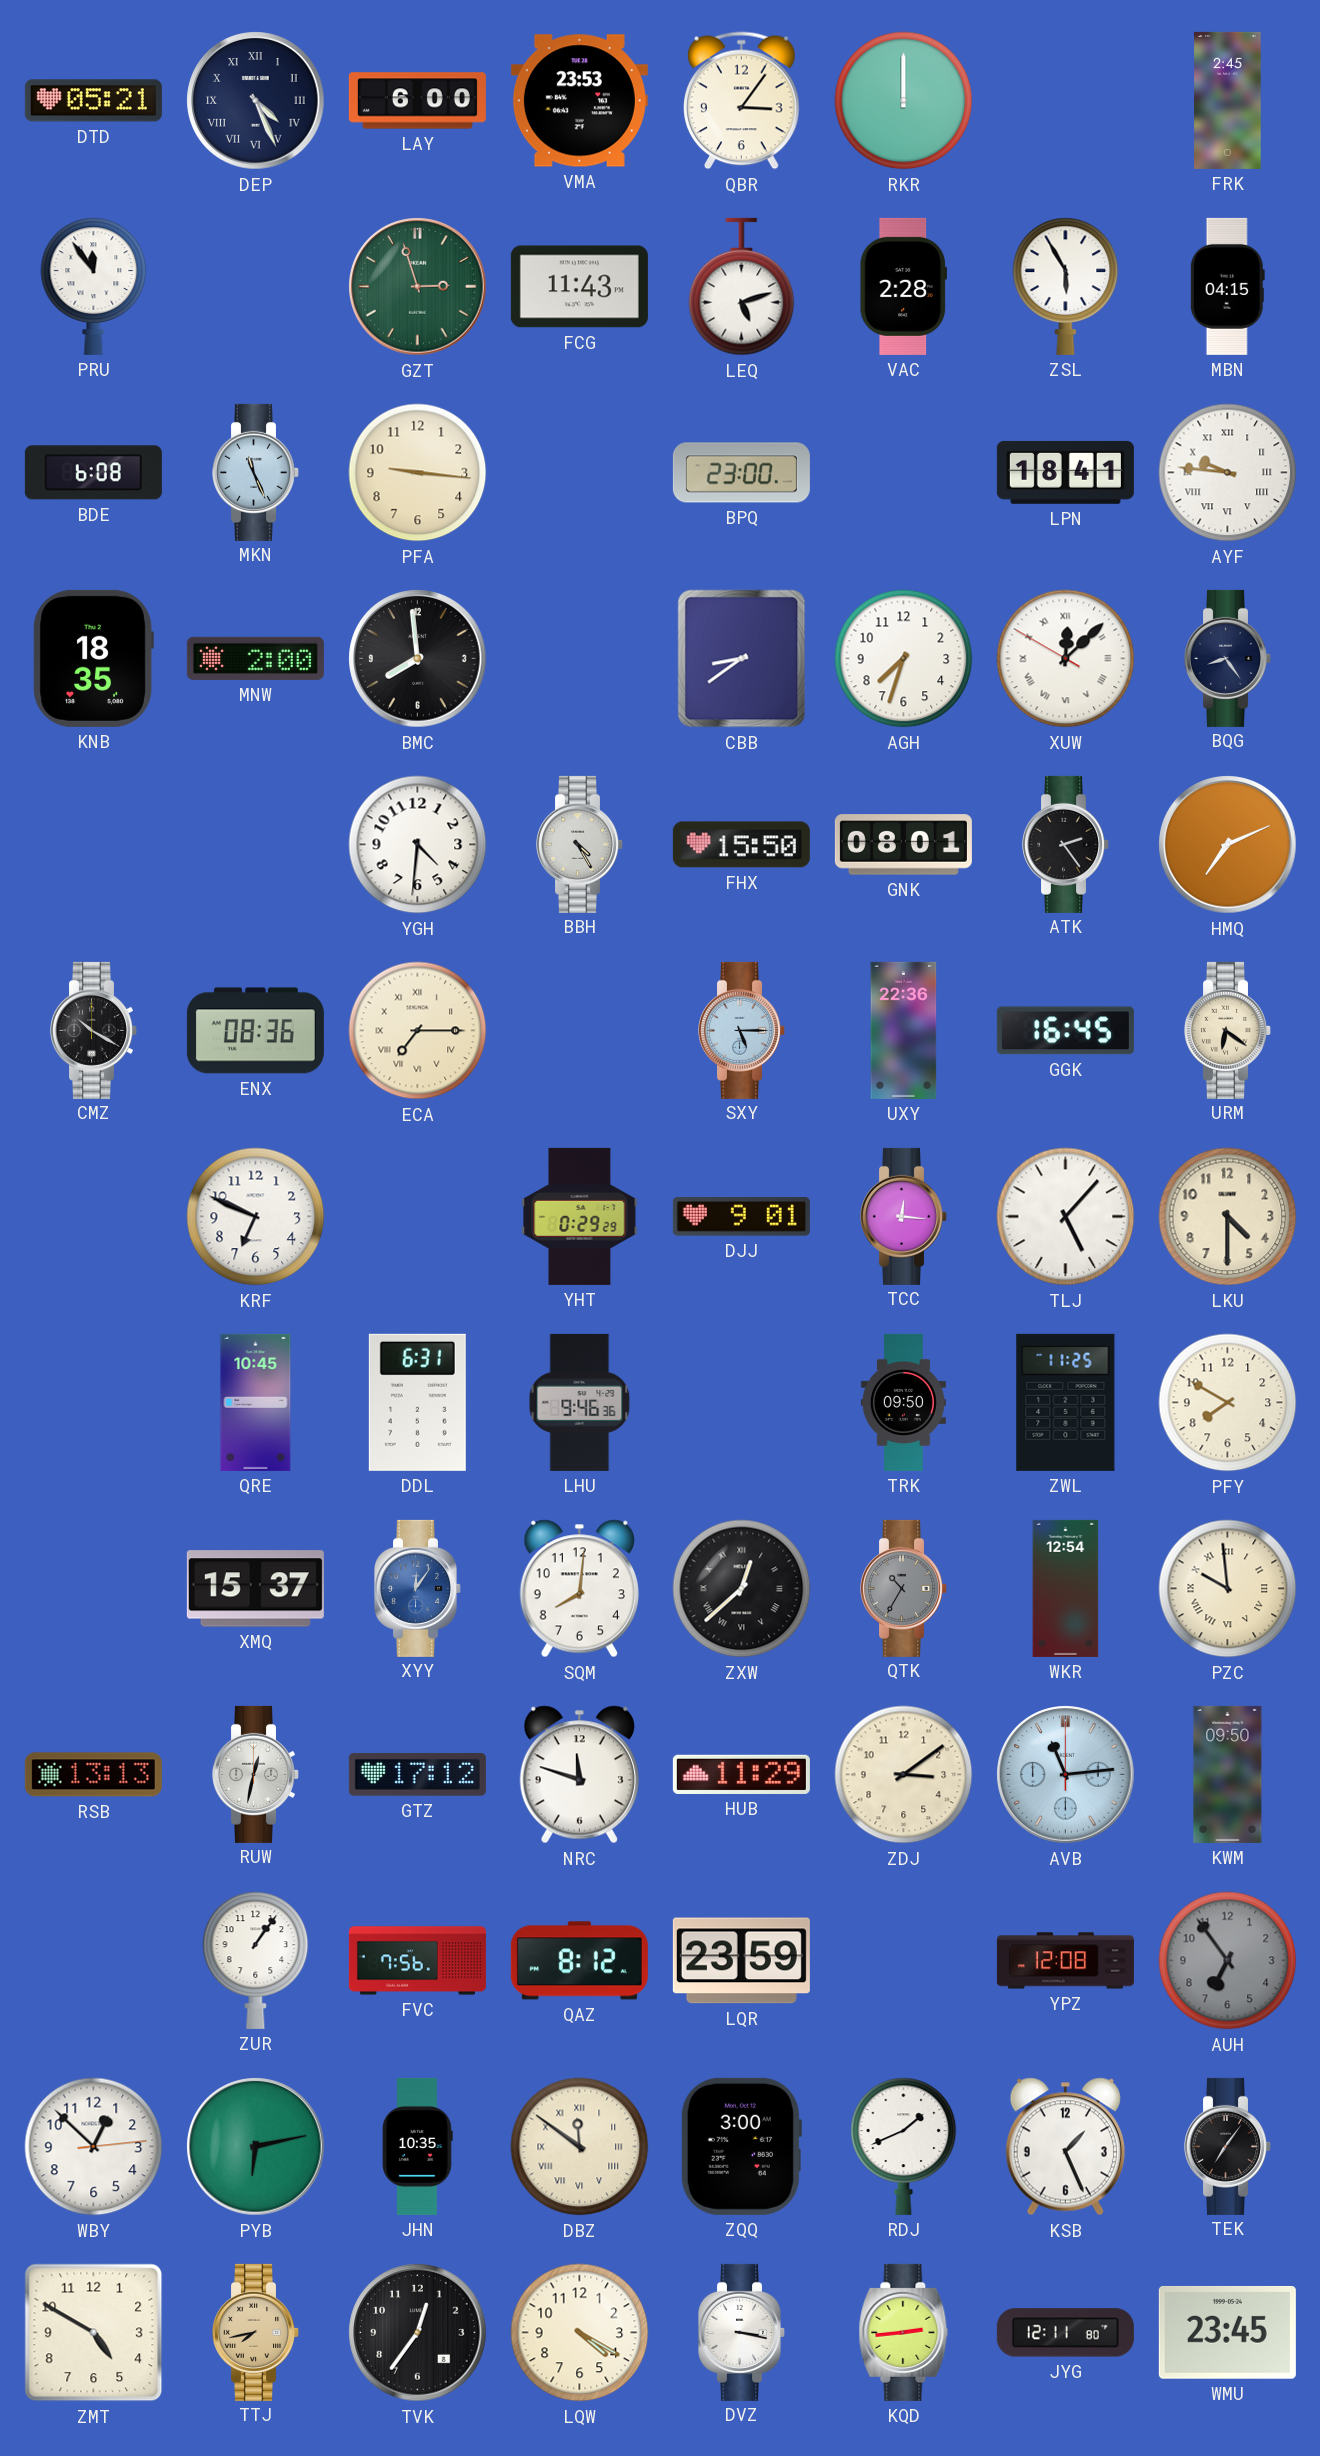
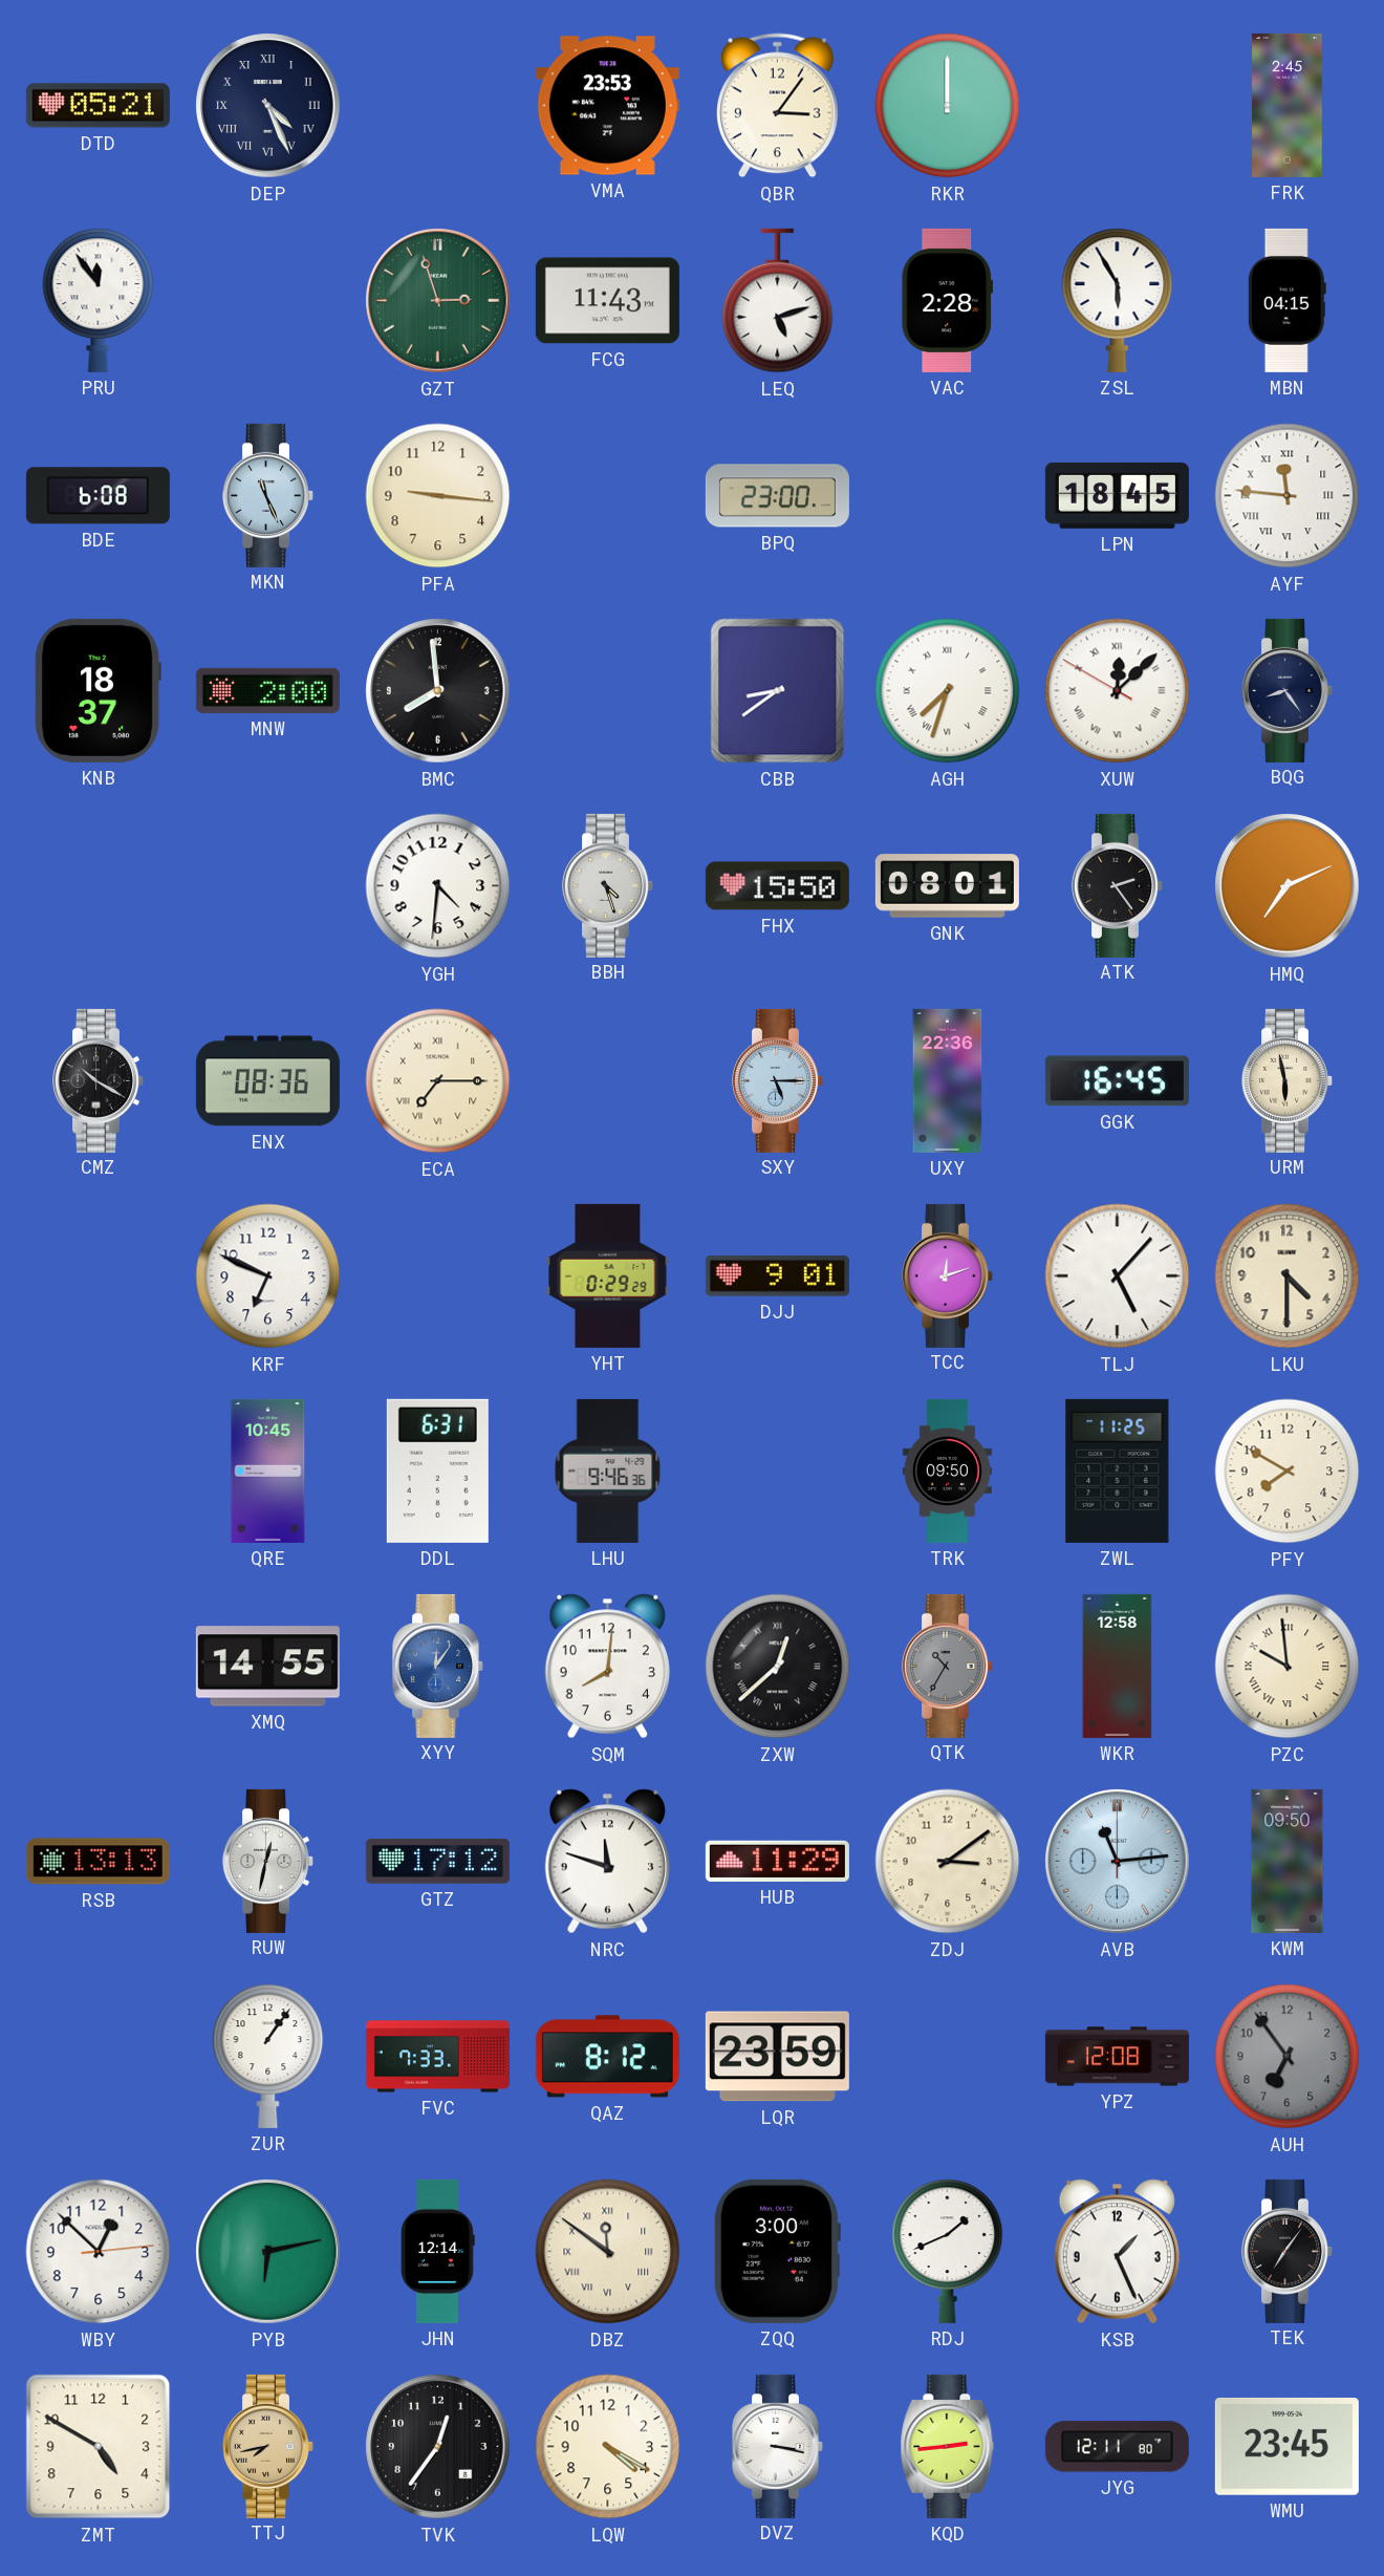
LAY: 6:00 -> none
LPN: 18:41 -> 18:45
AYF: 9:46 -> 11:46
KNB: 18:35 -> 18:37
AGH numerals: Arabic -> Roman
BBH: 4:25 -> 4:27
URM: 6:21 -> 5:58
TCC: 12:16 -> 12:12
XMQ: 15:37 -> 14:55
WKR: 12:54 -> 12:58
FVC: 7:56 -> 7:33
JHN: 10:35 -> 12:14
